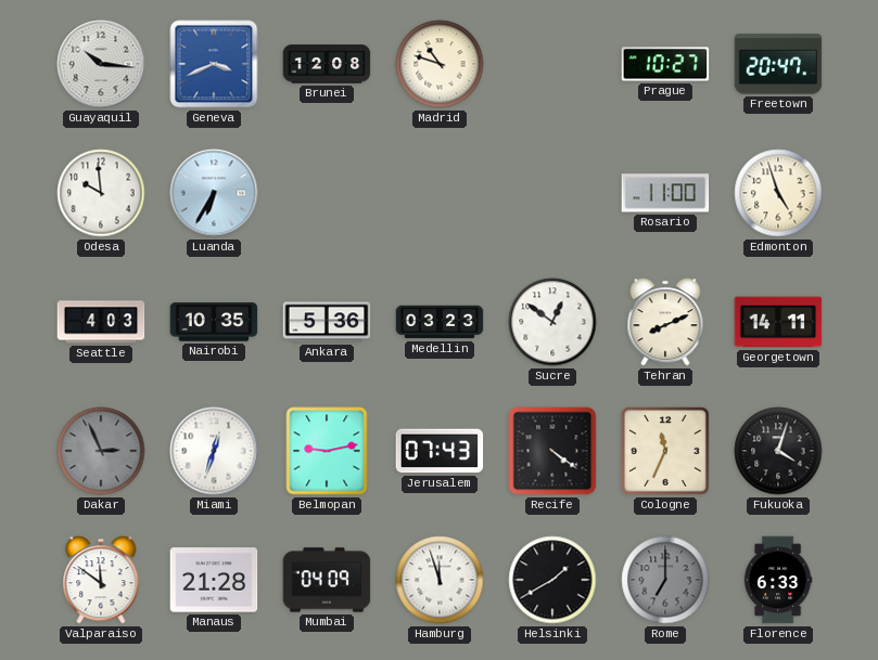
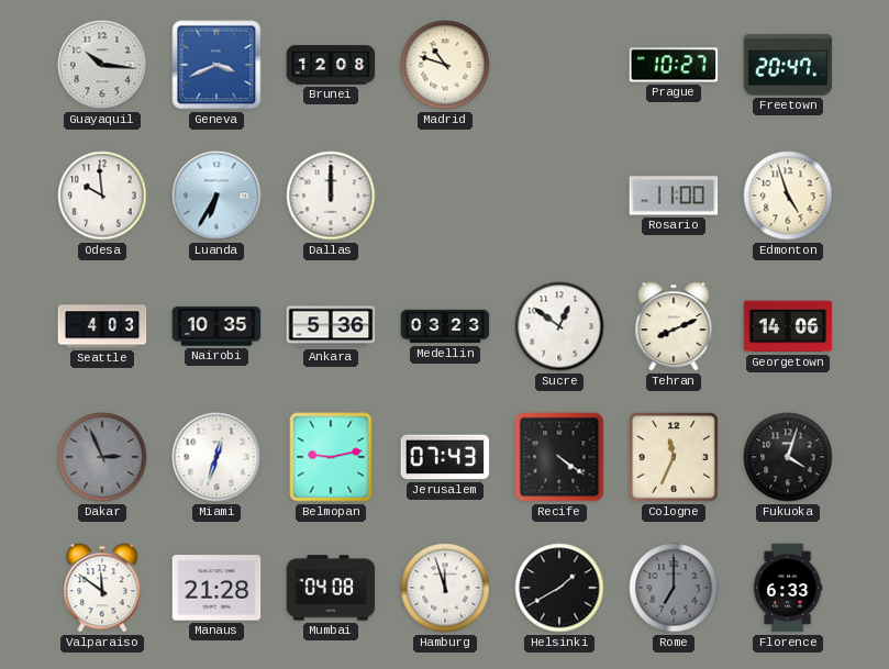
Dallas: none -> 12:00
Georgetown: 14:11 -> 14:06
Mumbai: 04:09 -> 04:08
